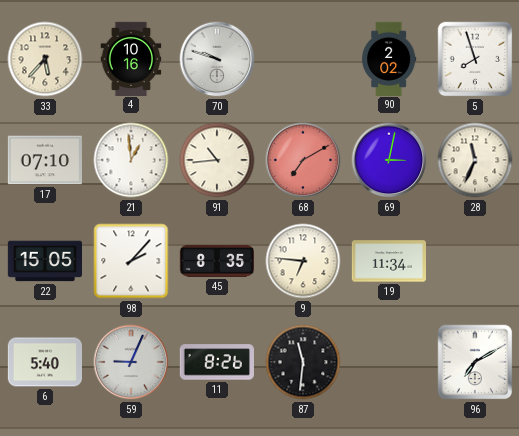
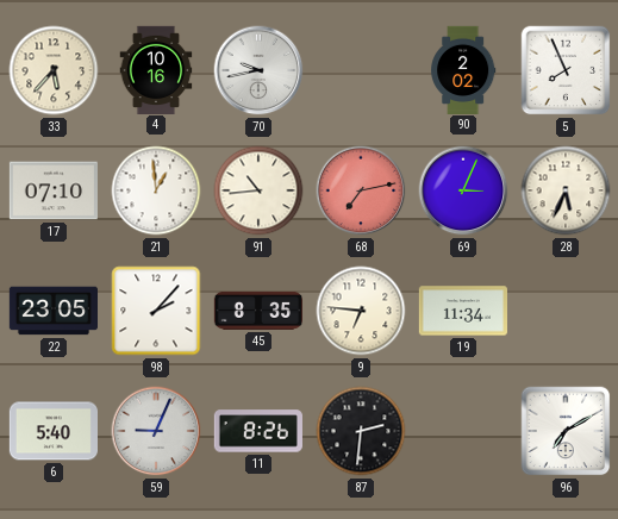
70: 9:48 -> 9:43
5: 7:57 -> 7:56
68: 7:10 -> 7:13
69: 3:02 -> 3:04
28: 11:34 -> 5:34
22: 15:05 -> 23:05
87: 11:31 -> 2:31
